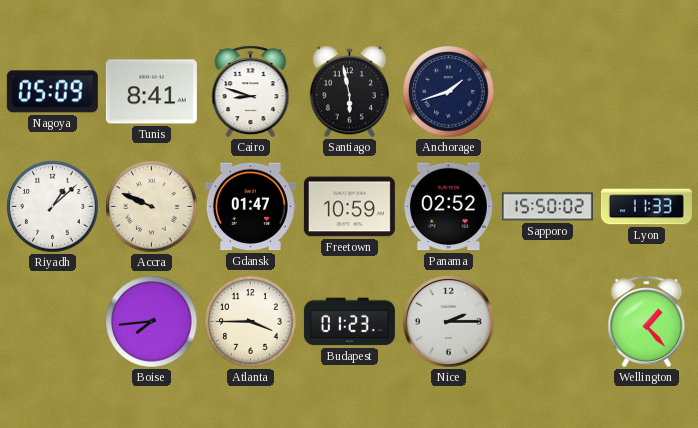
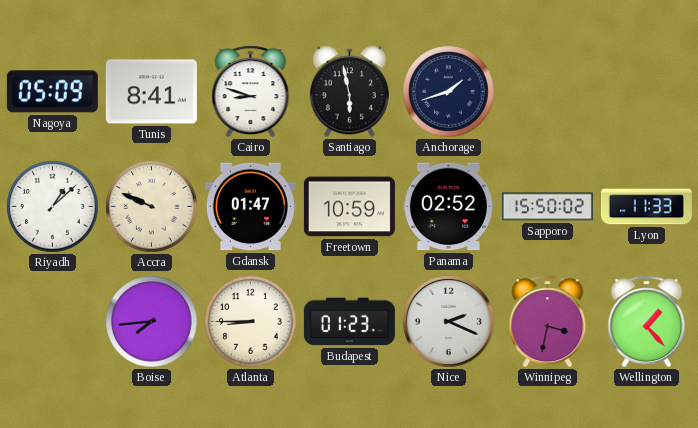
Atlanta: 3:45 -> 8:45
Nice: 2:15 -> 2:19
Winnipeg: none -> 3:32
